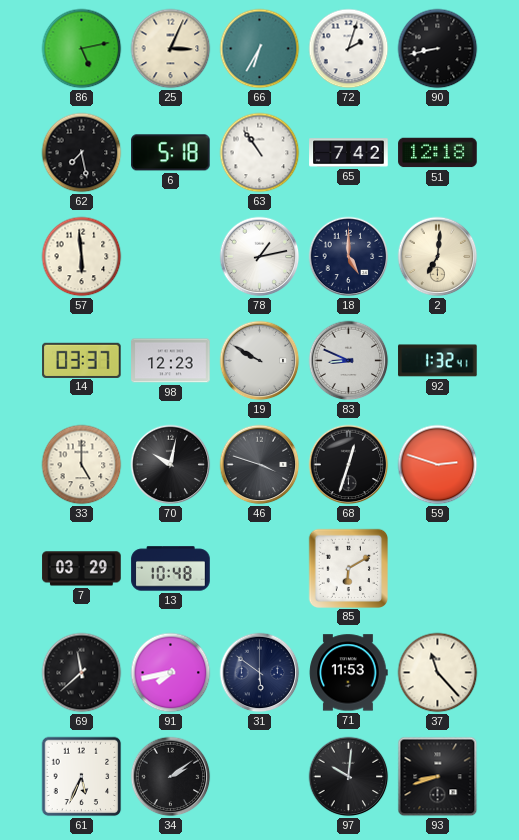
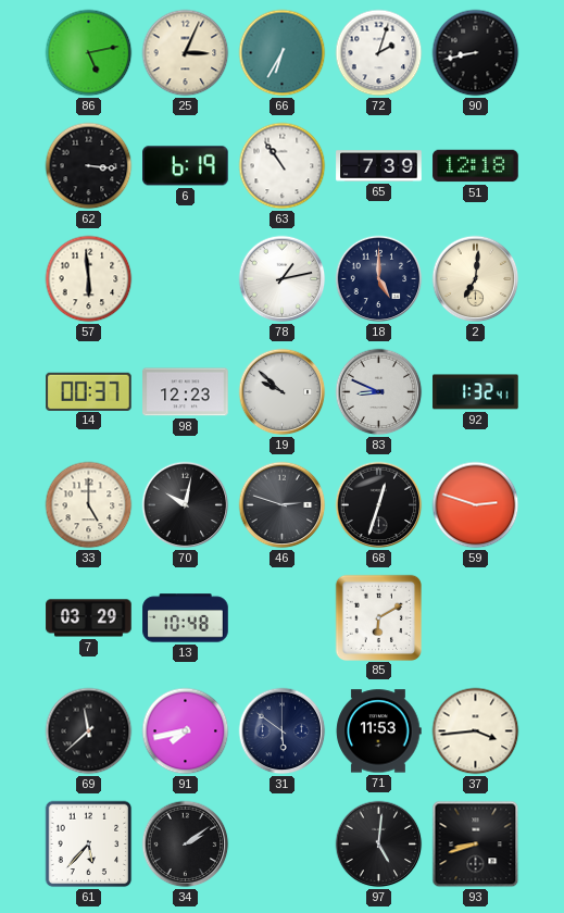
62: 7:28 -> 3:16
6: 5:18 -> 6:19
65: 7:42 -> 7:39
14: 03:37 -> 00:37
19: 9:50 -> 9:52
46: 3:48 -> 2:48
37: 11:23 -> 3:44
61: 5:34 -> 5:37
97: 10:01 -> 5:01
